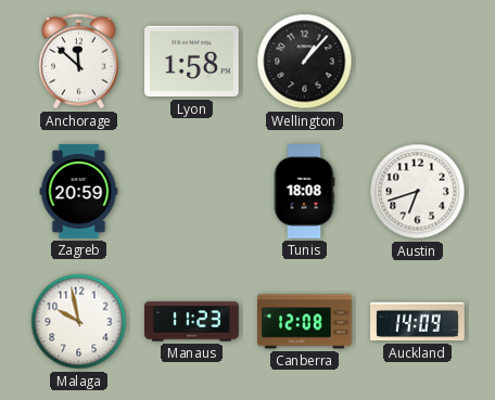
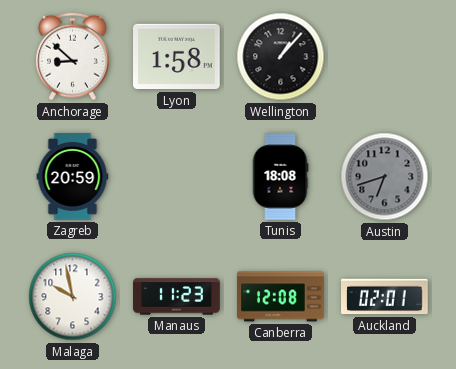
Anchorage: 11:52 -> 8:52
Austin dial: white -> grey
Auckland: 14:09 -> 02:01
